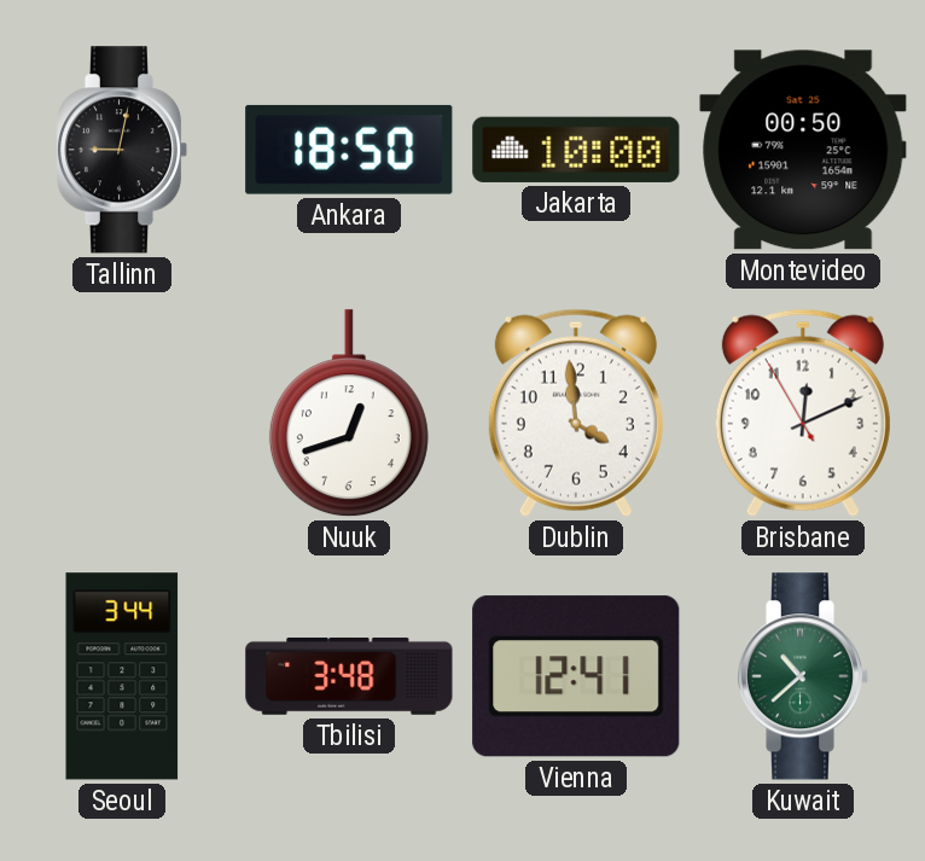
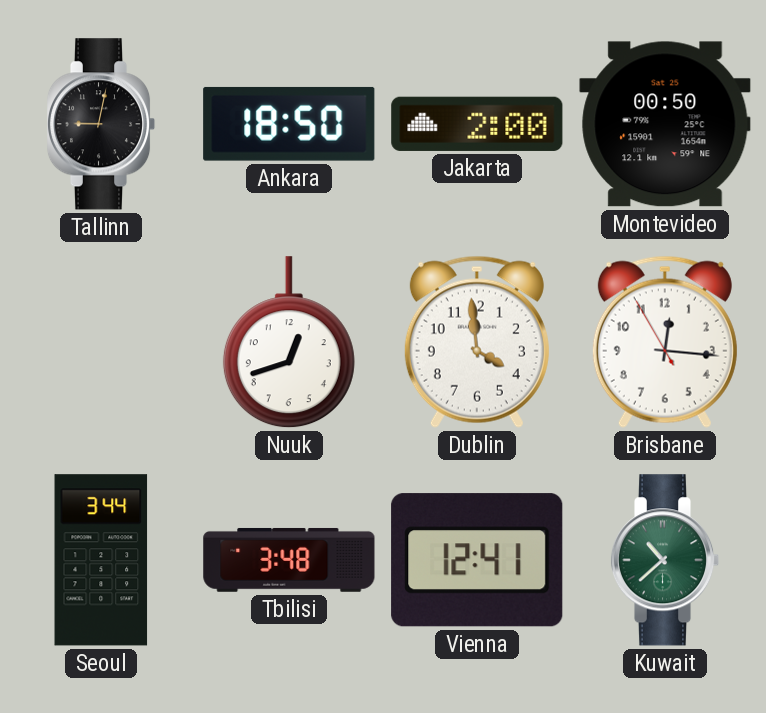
Jakarta: 10:00 -> 2:00
Brisbane: 12:10 -> 12:15
